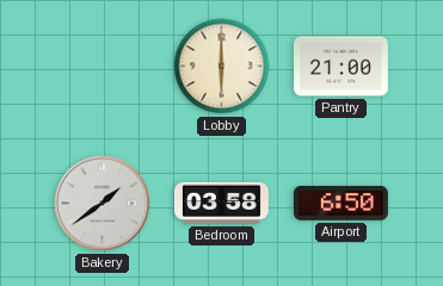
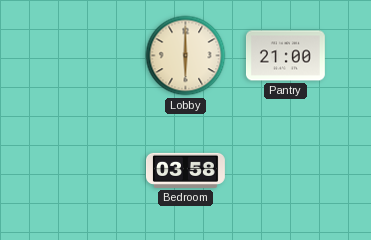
Bakery: 1:39 -> none
Airport: 6:50 -> none
